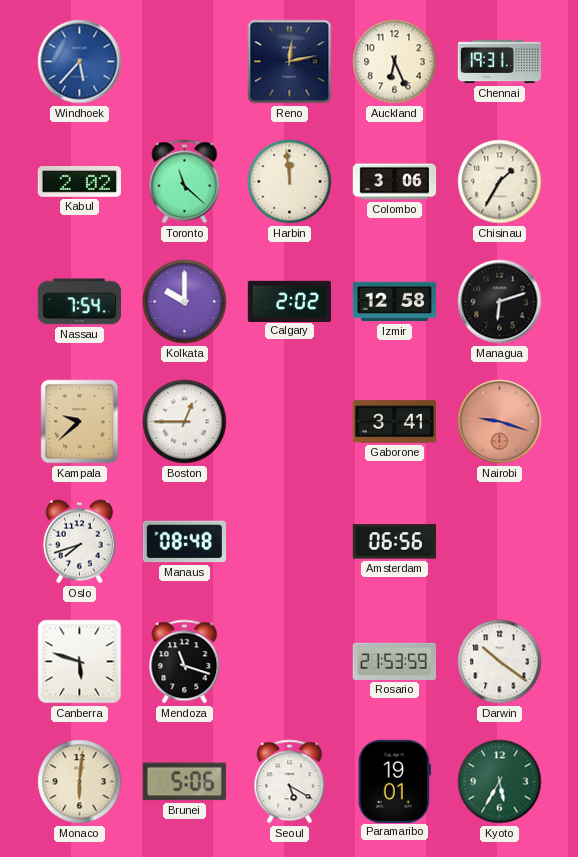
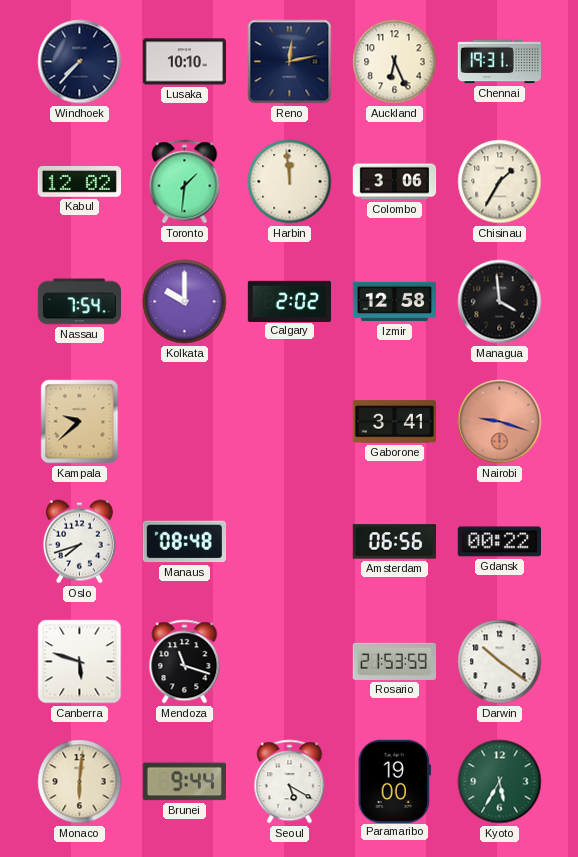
Windhoek: 5:37 -> 7:37
Windhoek dial: blue -> navy
Lusaka: none -> 10:10
Kabul: 2:02 -> 12:02
Toronto: 11:22 -> 1:31
Managua: 6:12 -> 3:59
Boston: 12:45 -> none
Gdansk: none -> 00:22
Brunei: 5:06 -> 9:44
Paramaribo: 19:01 -> 19:00
